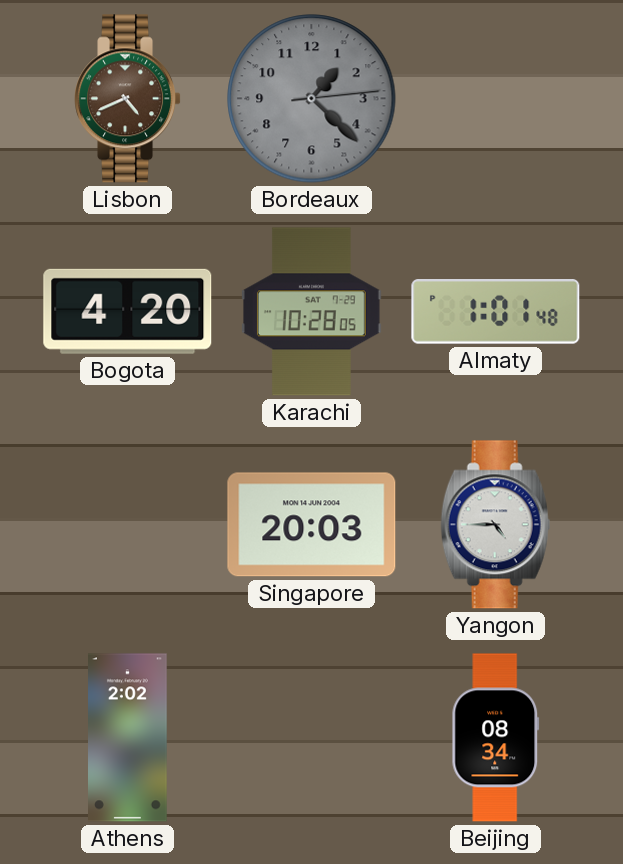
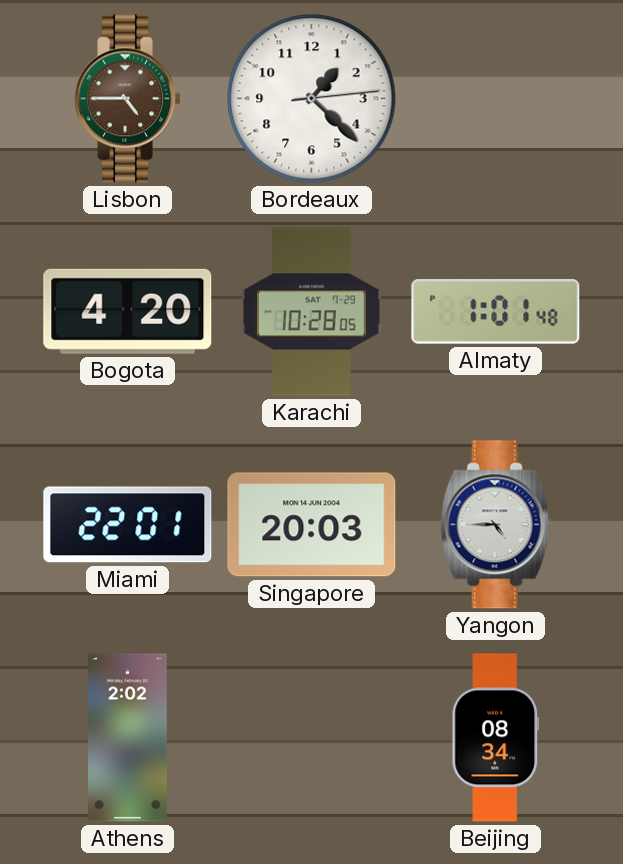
Lisbon: 4:41 -> 4:45
Bordeaux dial: grey -> white
Miami: none -> 22:01
